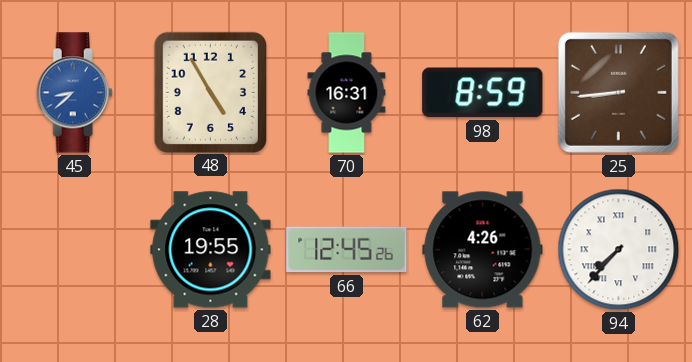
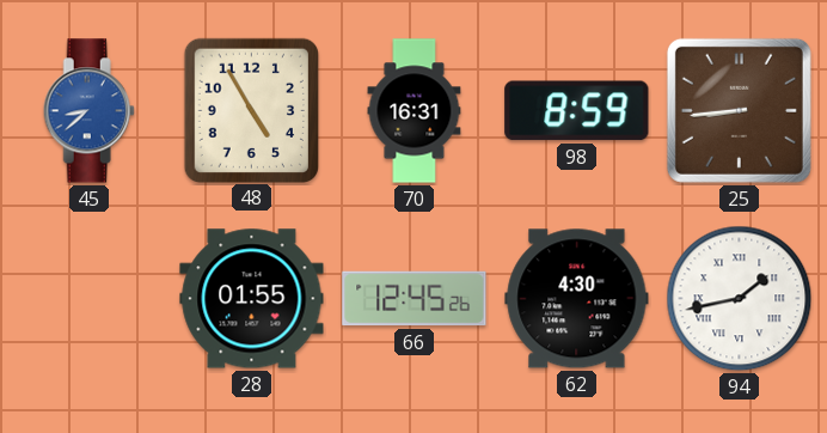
28: 19:55 -> 01:55
62: 4:26 -> 4:30
94: 7:37 -> 1:43
